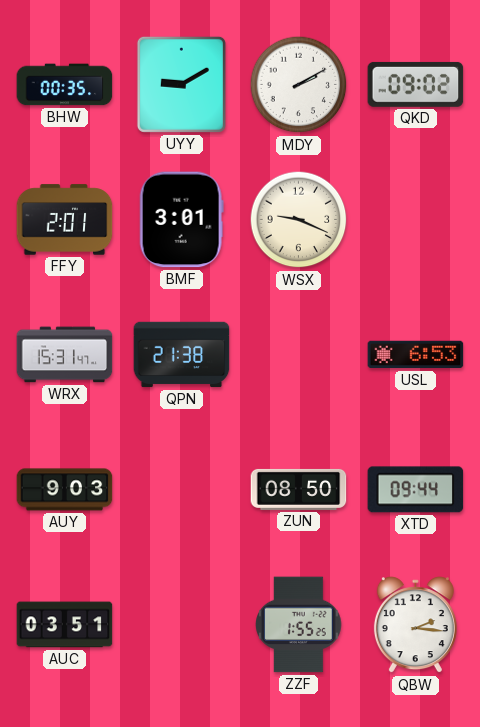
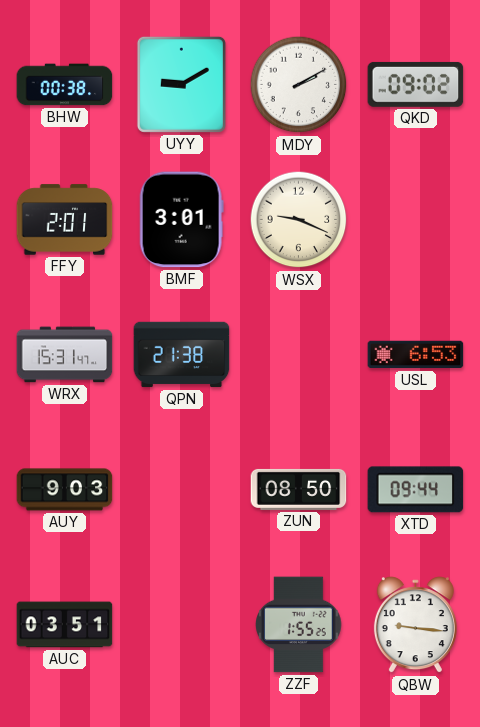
BHW: 00:35 -> 00:38
QBW: 2:16 -> 9:16
